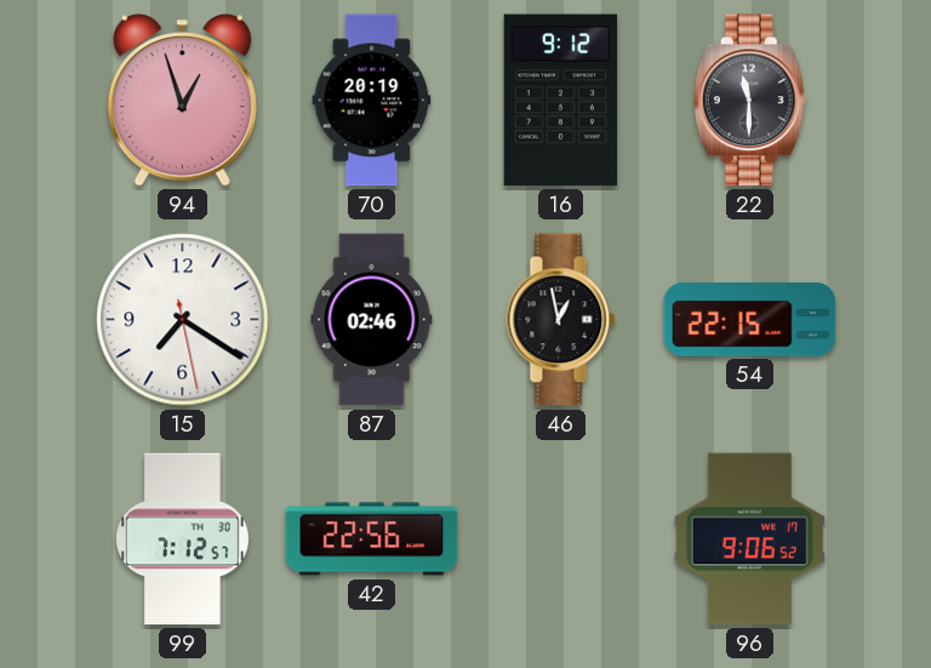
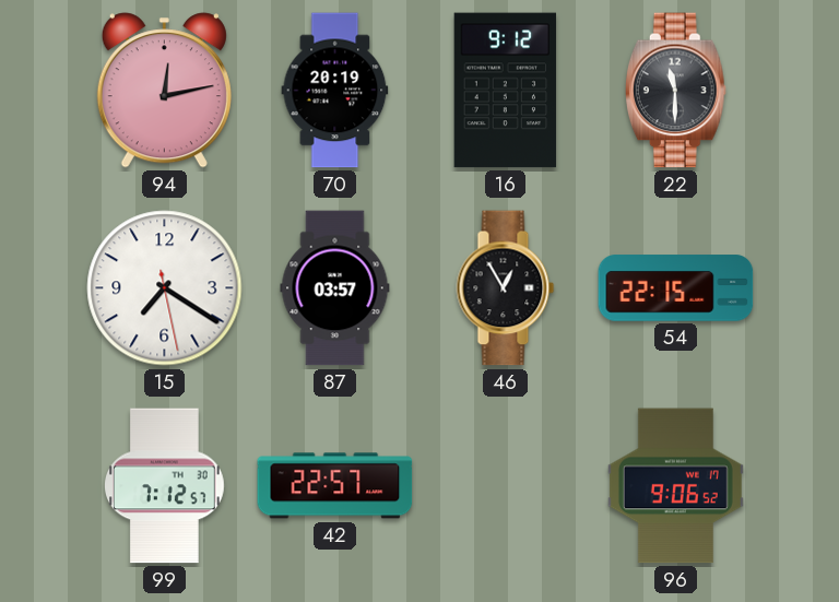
94: 12:57 -> 12:13
87: 02:46 -> 03:57
46: 12:58 -> 12:55
42: 22:56 -> 22:57
